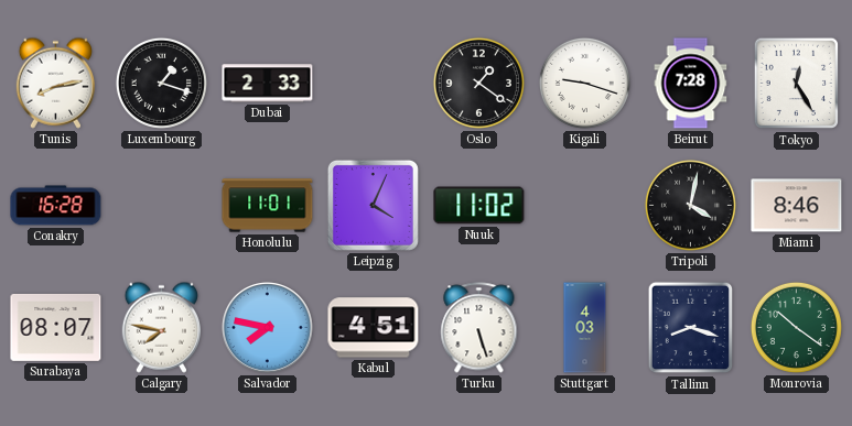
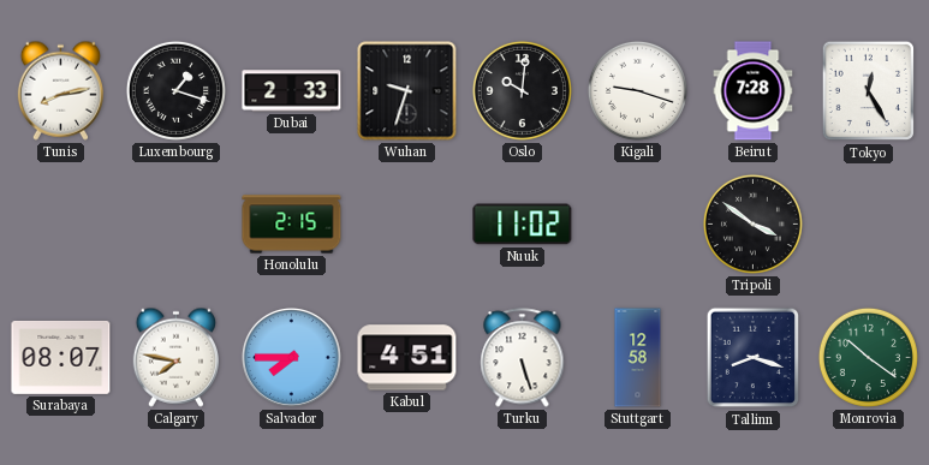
Wuhan: none -> 9:33
Oslo: 1:21 -> 10:01
Conakry: 16:28 -> none
Honolulu: 11:01 -> 2:15
Leipzig: 4:04 -> none
Tripoli: 4:02 -> 3:51
Miami: 8:46 -> none
Salvador: 7:47 -> 7:45
Stuttgart: 4:03 -> 12:58
